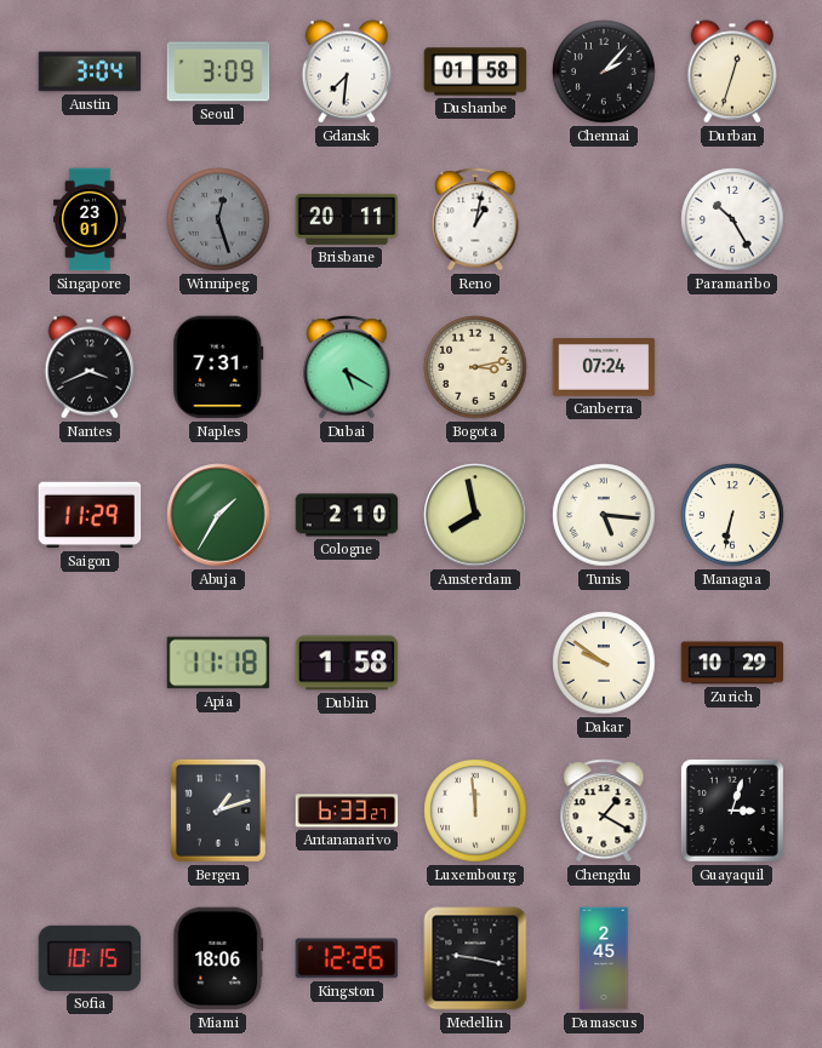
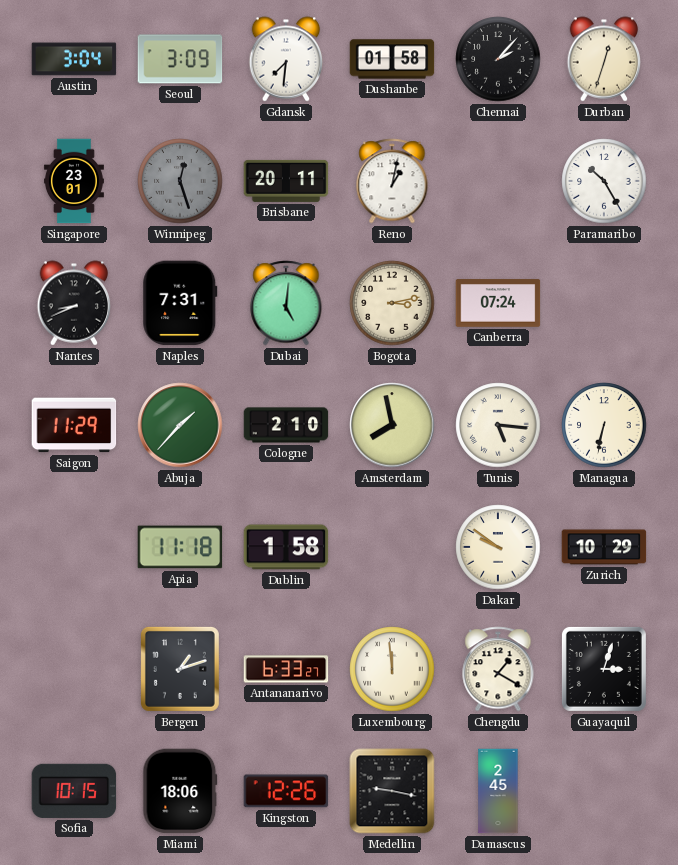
Nantes: 3:41 -> 8:41
Dubai: 5:20 -> 5:01
Abuja: 1:35 -> 1:37
